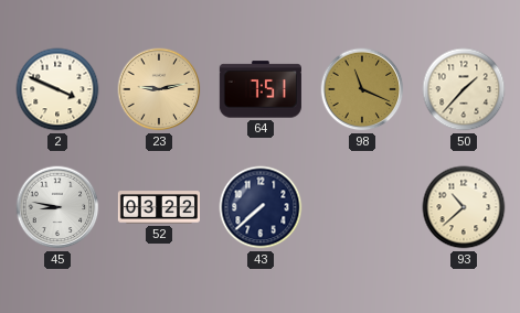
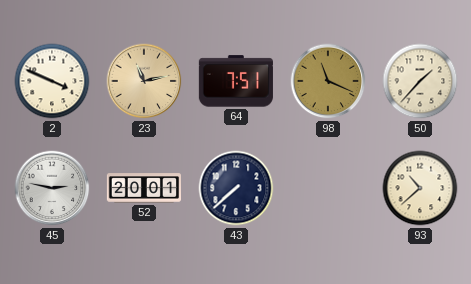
23: 9:13 -> 11:13
45: 8:47 -> 2:47
52: 03:22 -> 20:01
